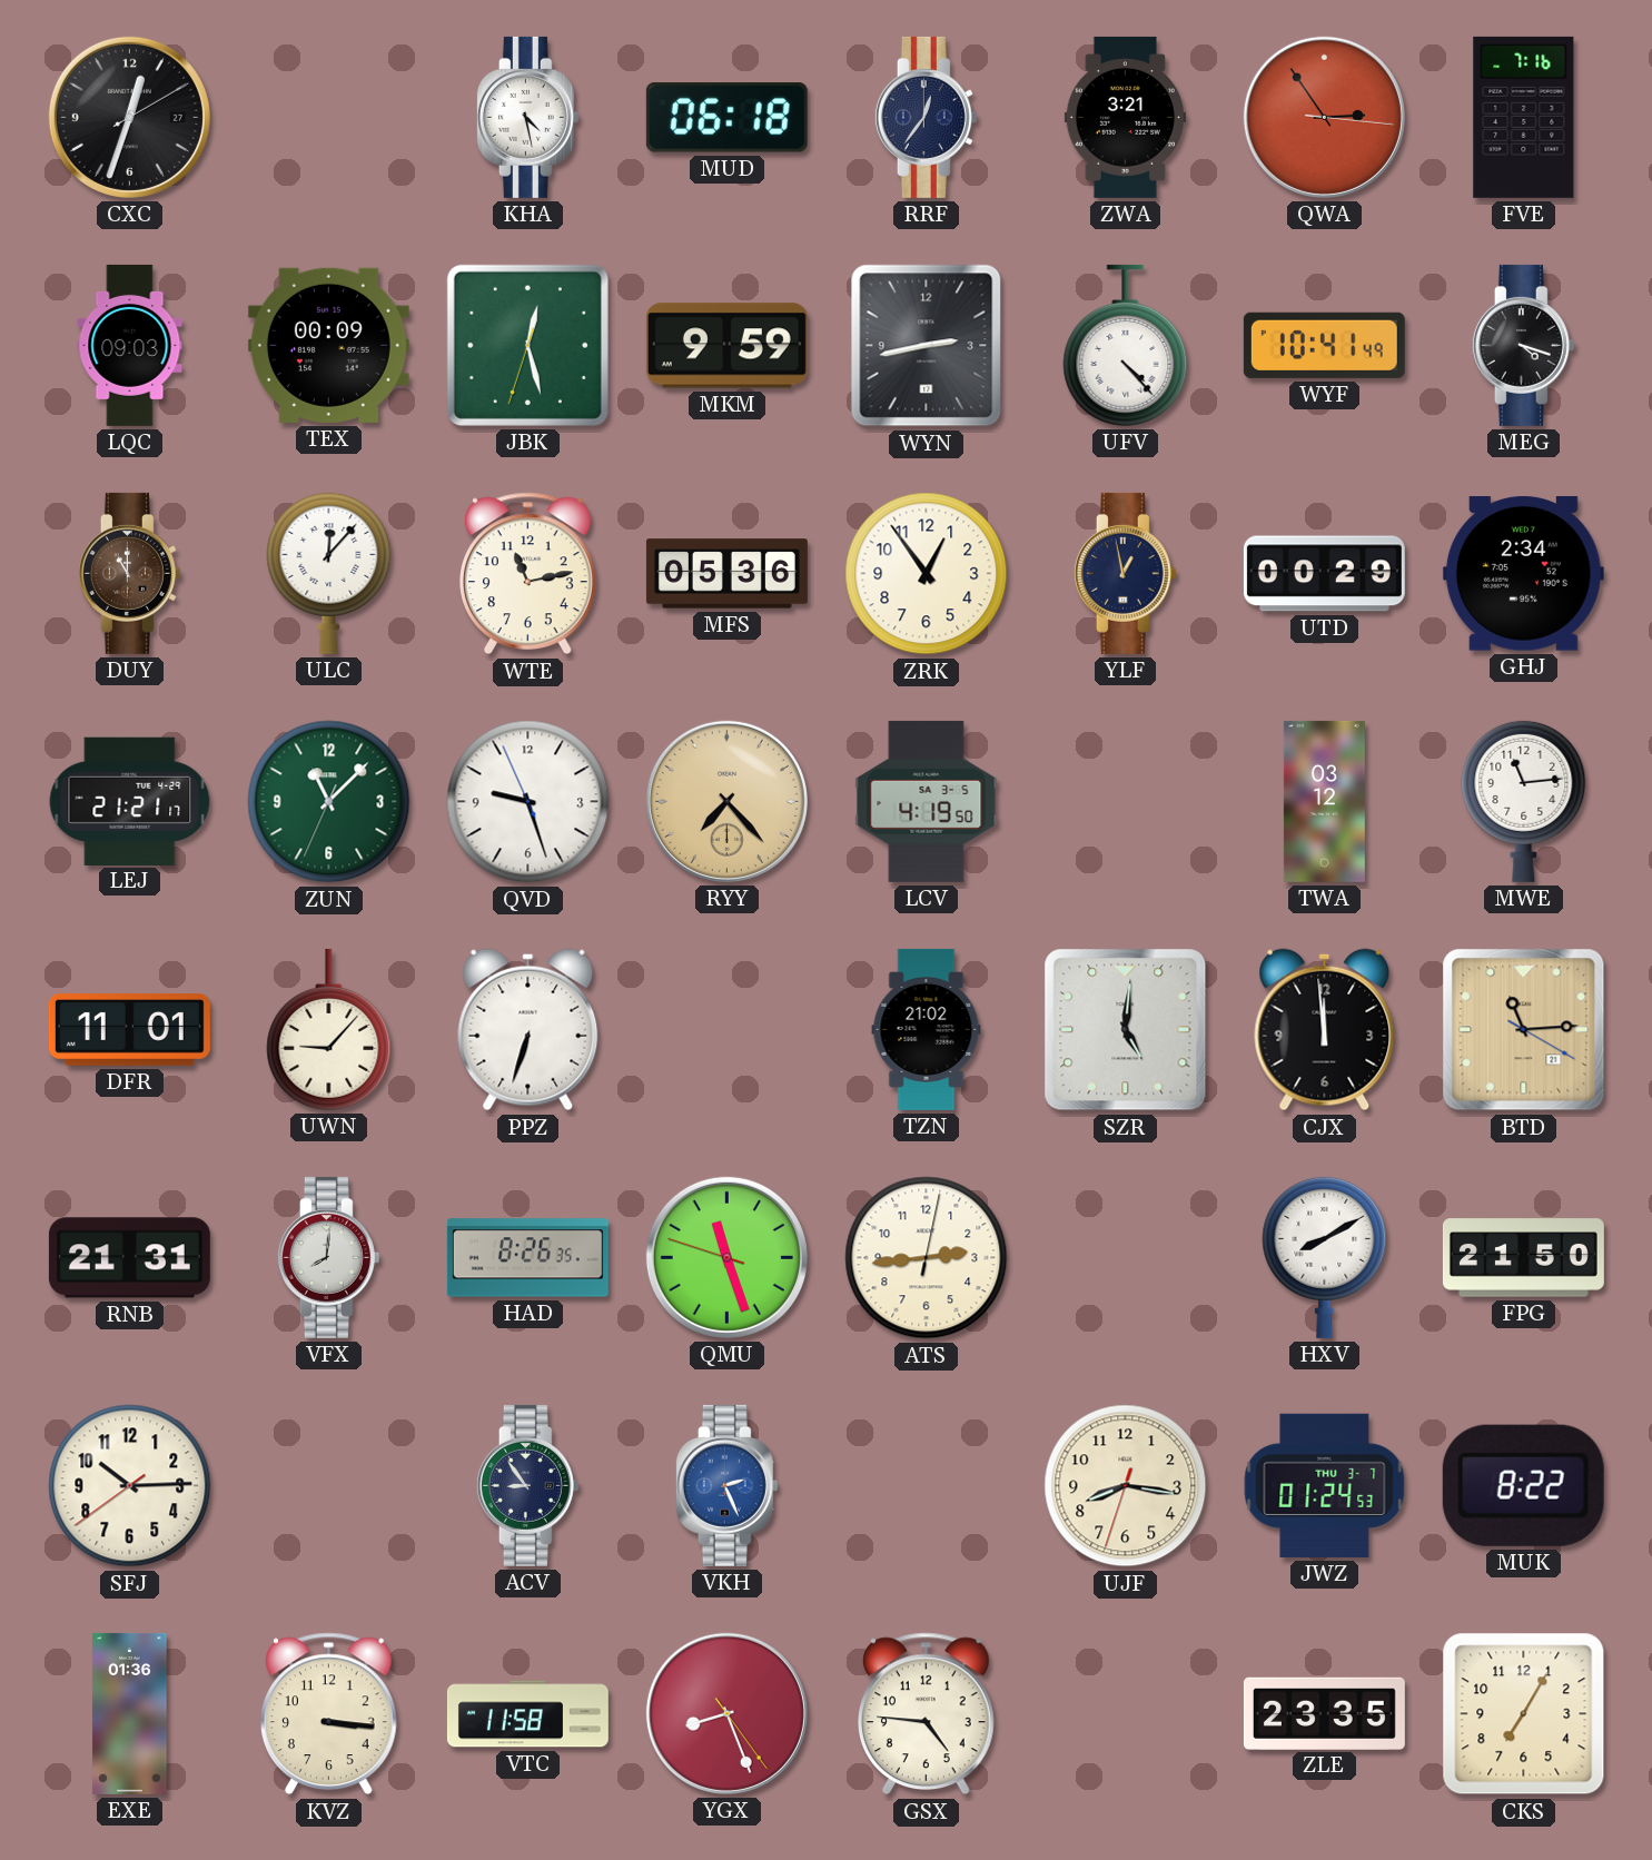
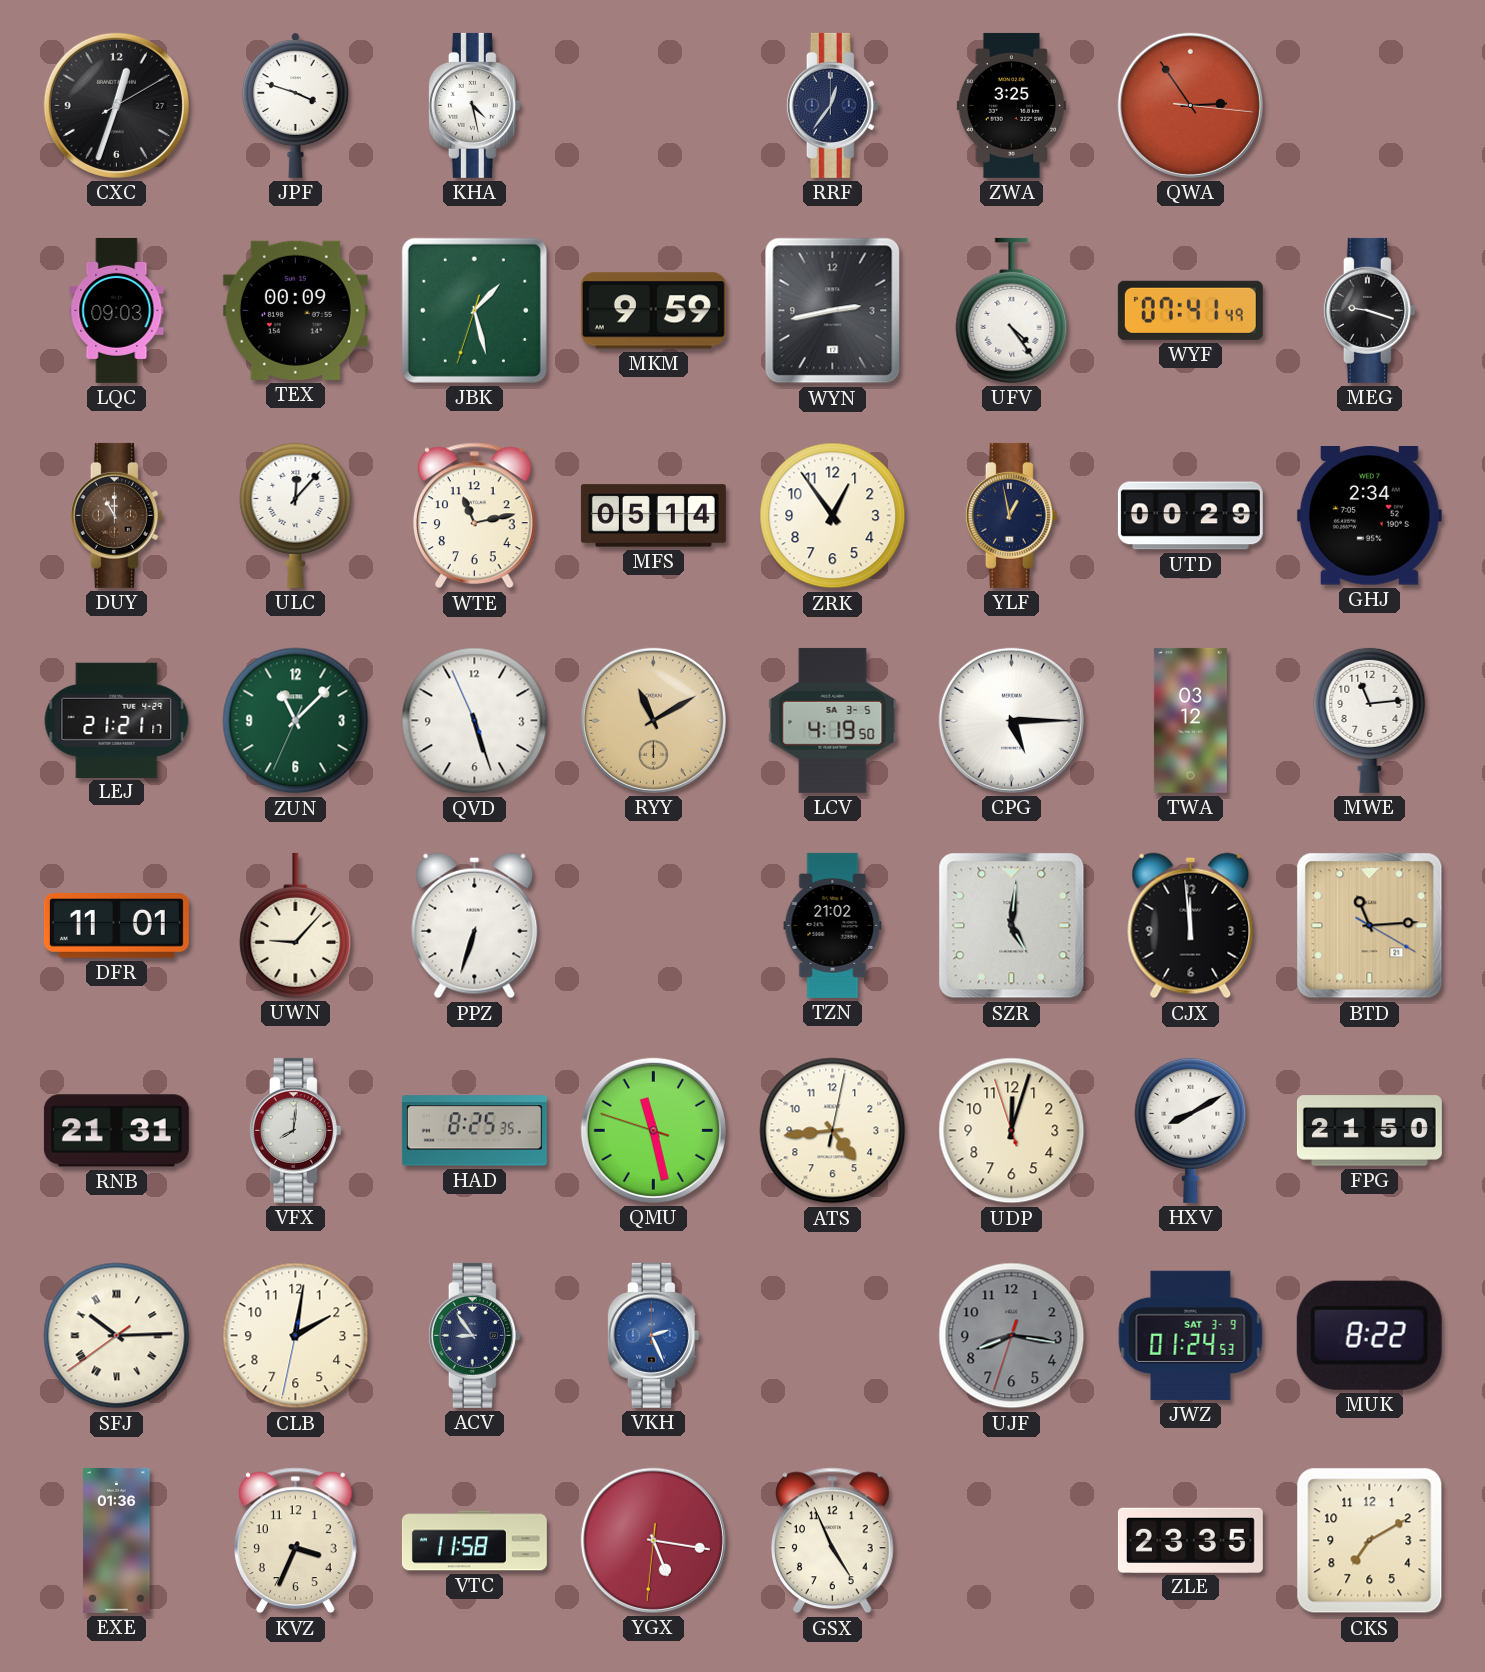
JPF: none -> 3:48
MUD: 06:18 -> none
ZWA: 3:21 -> 3:25
FVE: 7:16 -> none
JBK: 12:27 -> 1:27
UFV: 4:23 -> 4:24
WYF: 10:41 -> 07:41
MEG: 4:18 -> 9:18
MFS: 05:36 -> 05:14
QVD: 9:26 -> 5:26
RYY: 7:23 -> 11:10
CPG: none -> 5:15
HAD: 8:26 -> 8:25
QMU: 11:26 -> 11:27
ATS: 2:44 -> 4:44
UDP: none -> 12:02
SFJ numerals: Arabic -> Roman
CLB: none -> 2:01
UJF dial: cream -> grey
JWZ date: THU 3-7 -> SAT 3-9
KVZ: 3:16 -> 3:34
YGX: 8:26 -> 5:16
GSX: 4:46 -> 4:56
CKS: 7:05 -> 7:10
